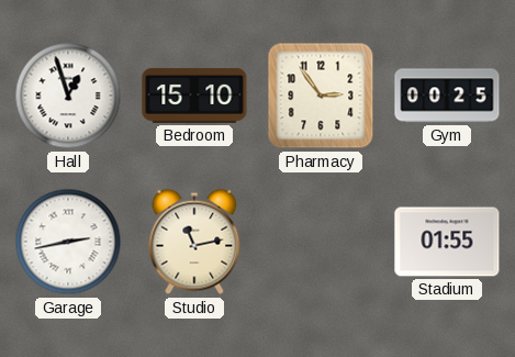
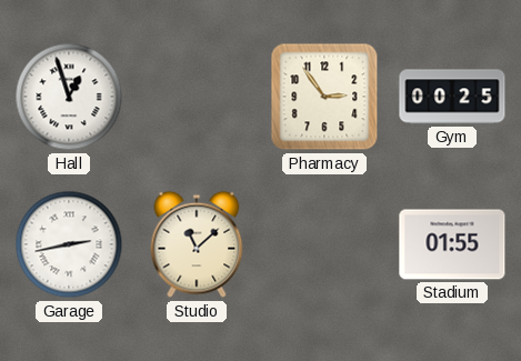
Bedroom: 15:10 -> none
Studio: 11:13 -> 11:08
